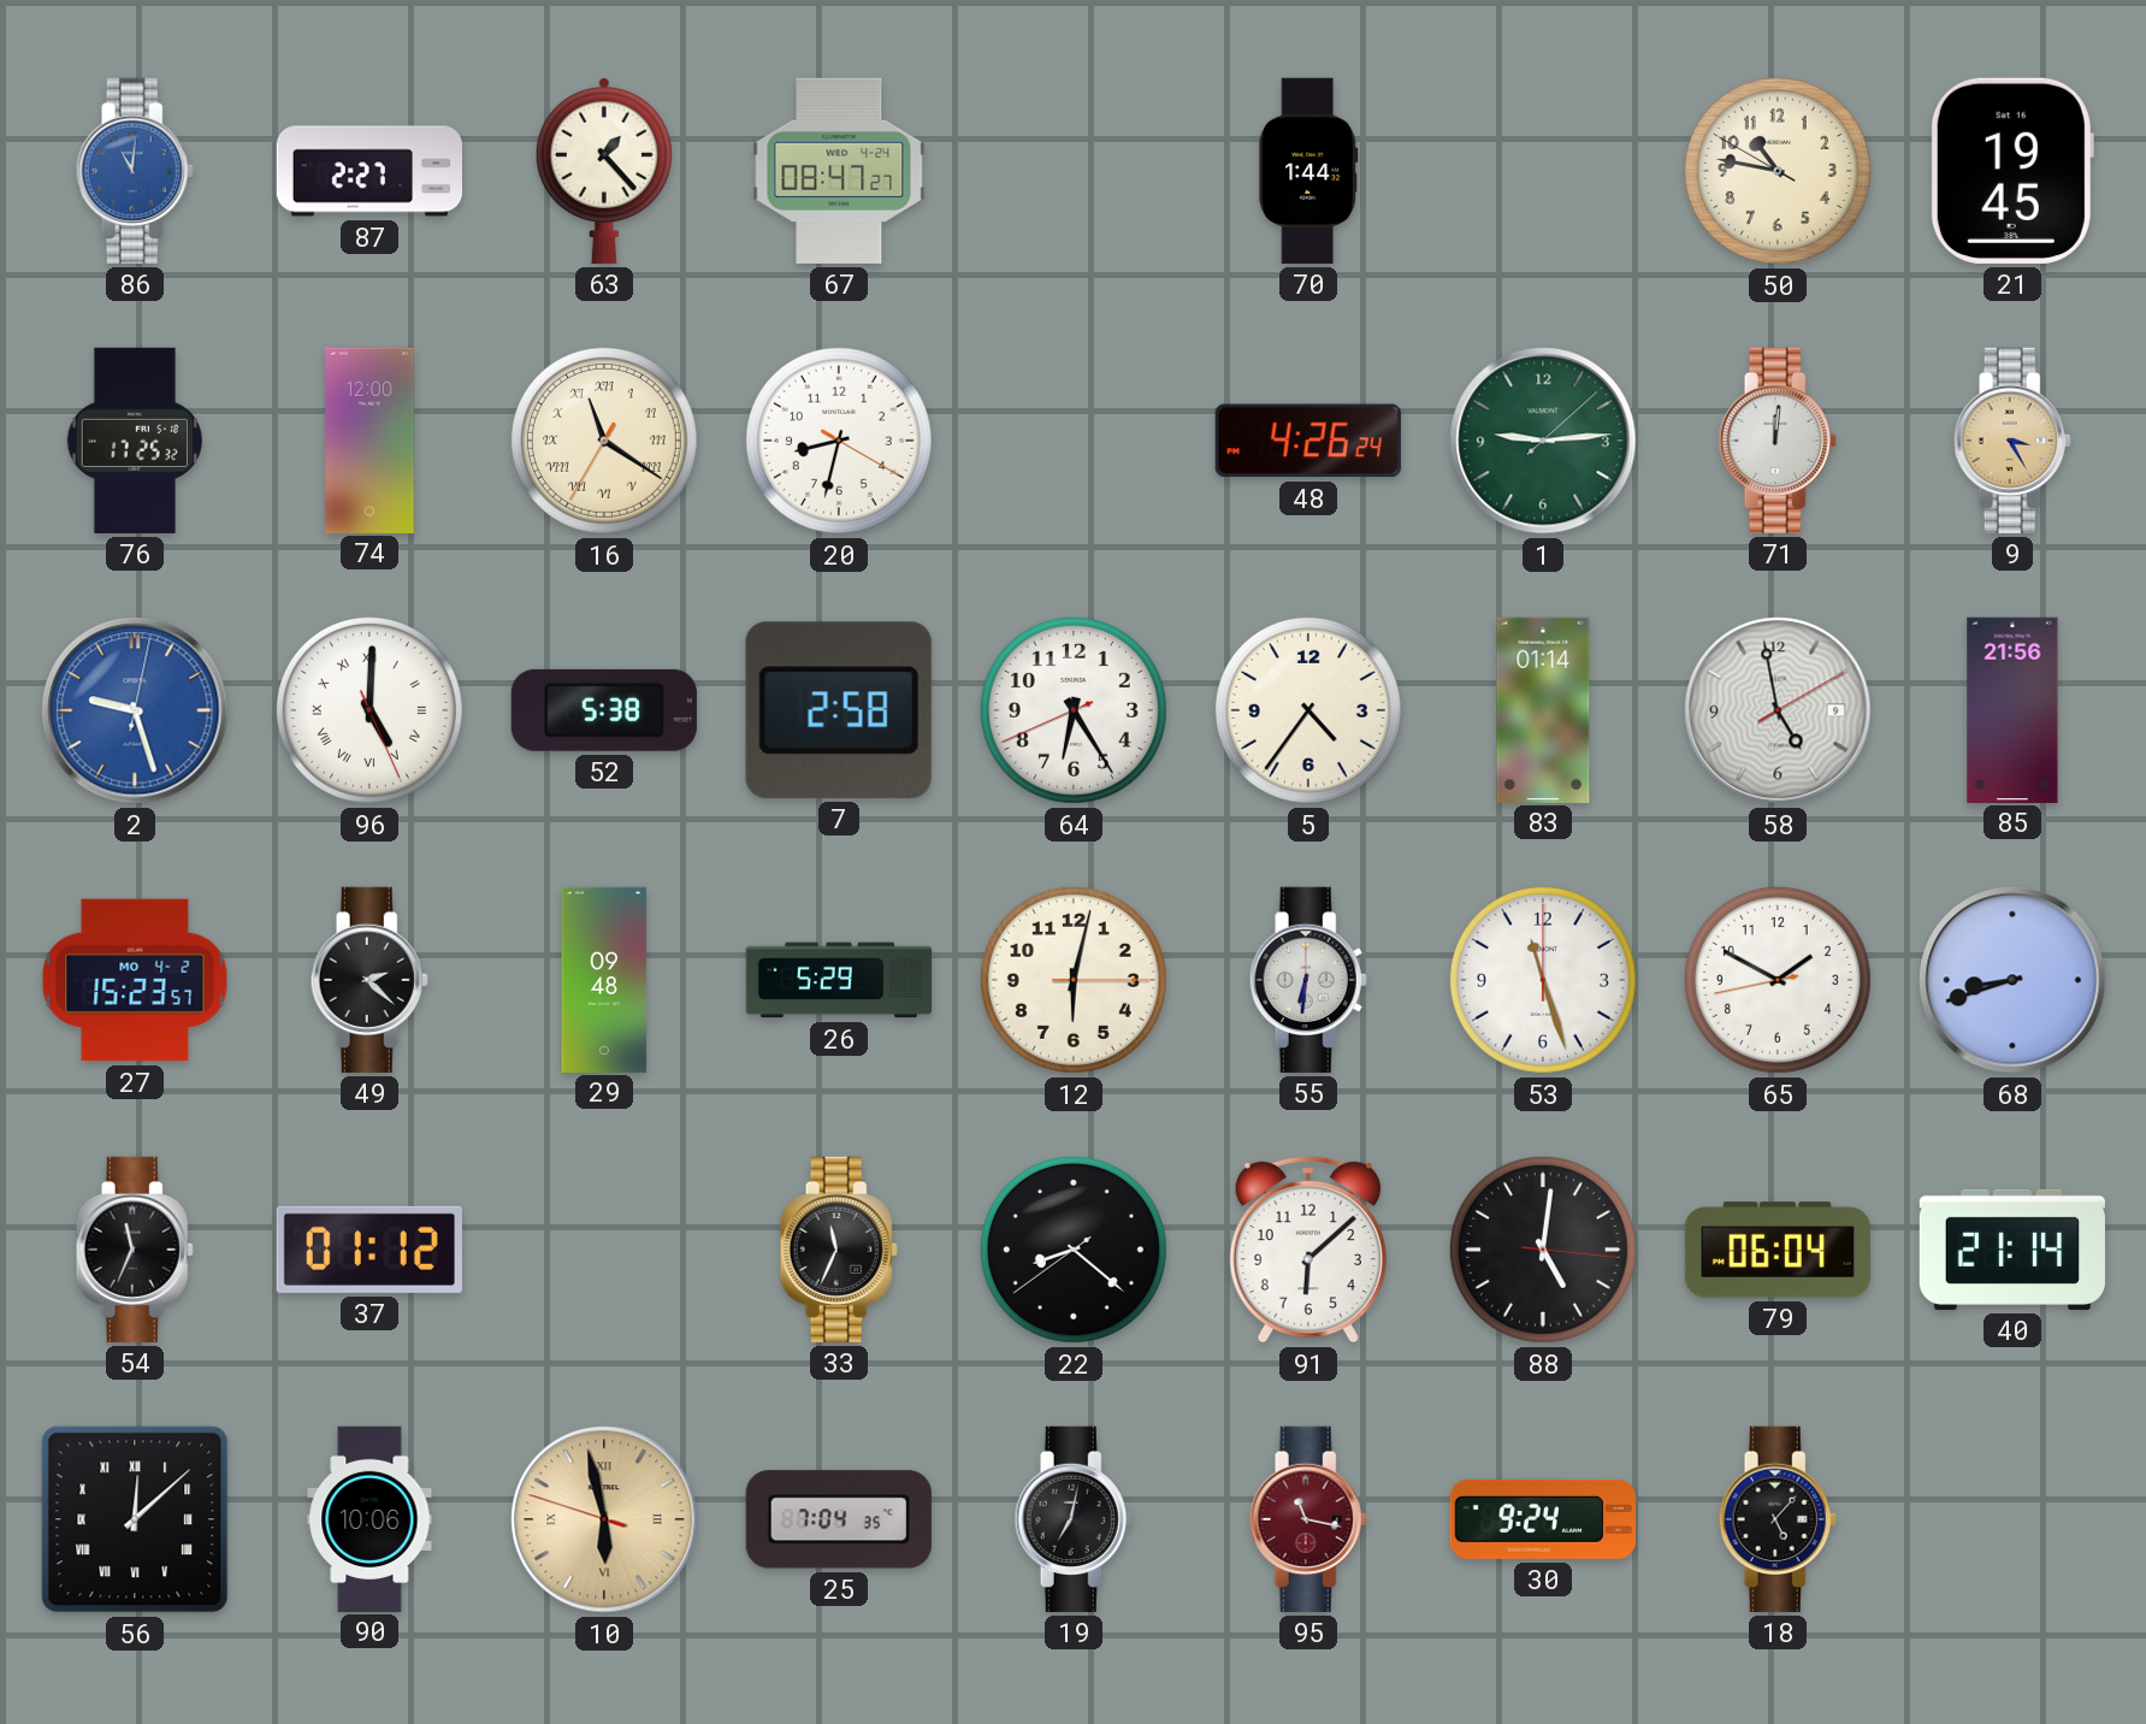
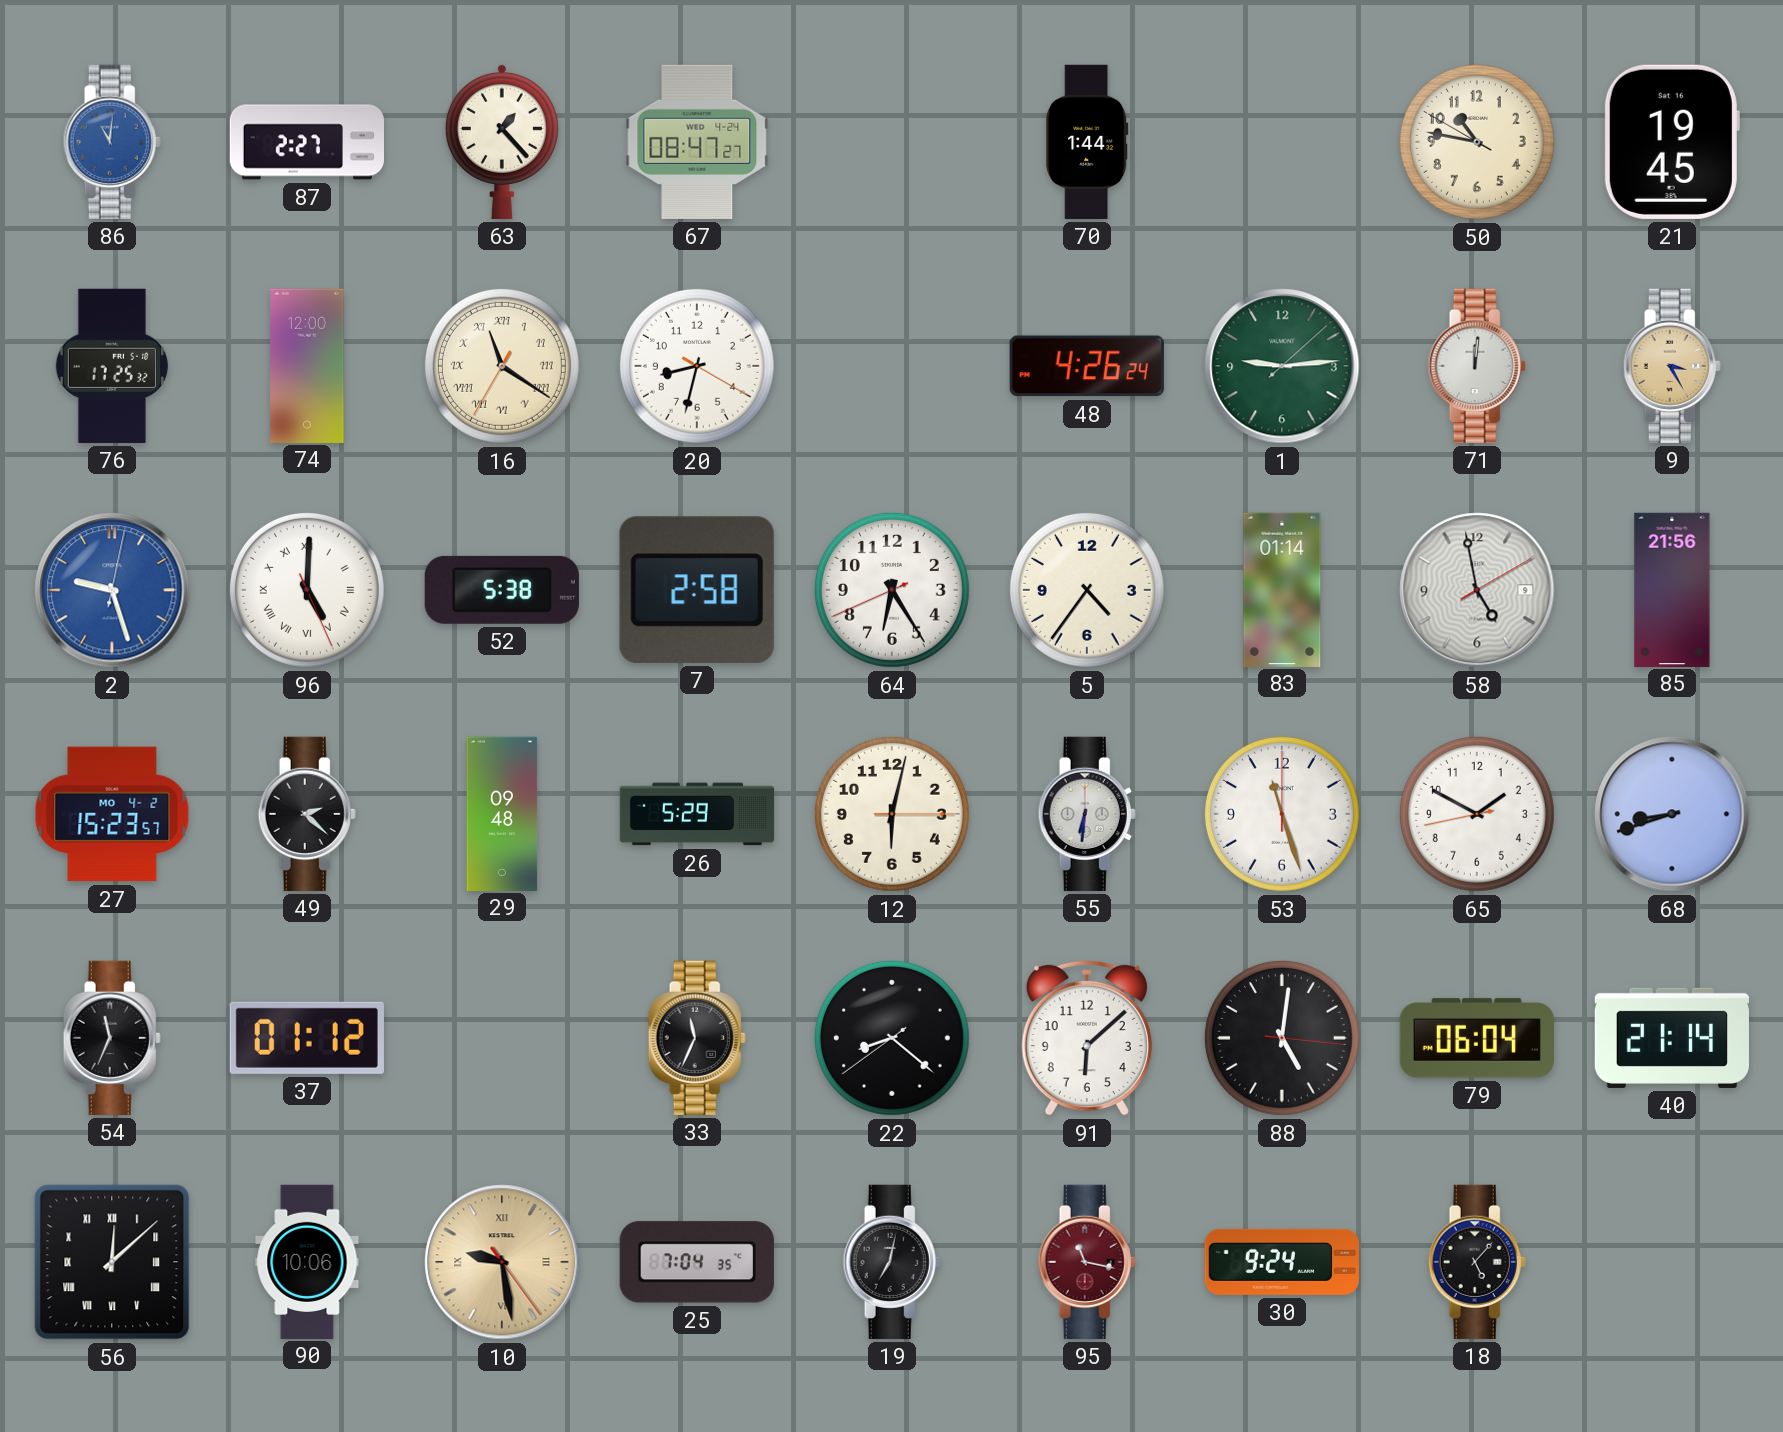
10: 5:57 -> 9:28
